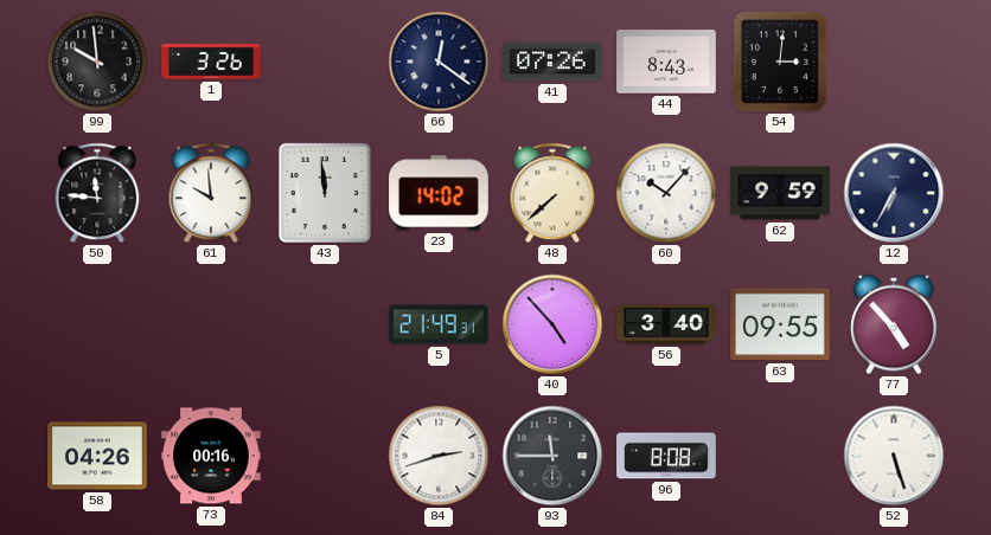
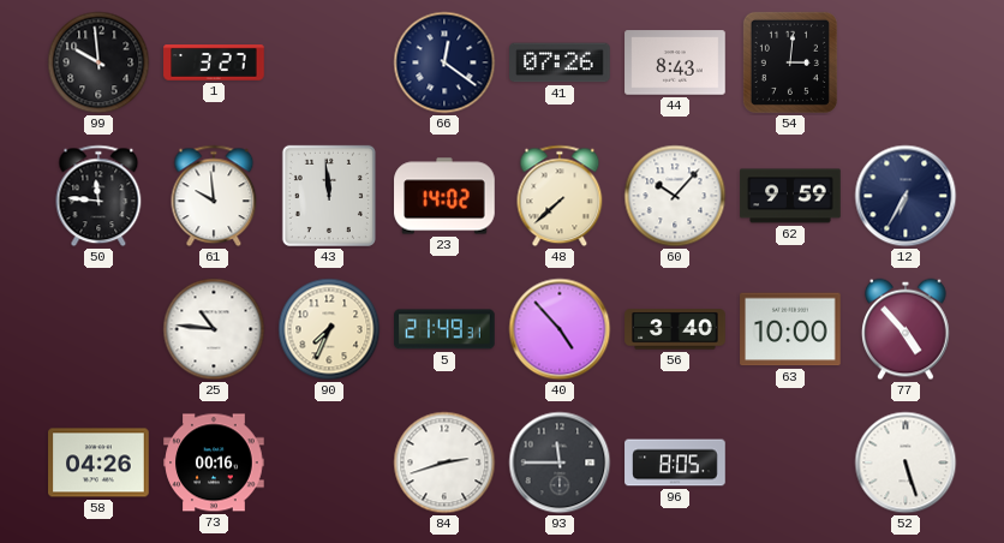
1: 3:26 -> 3:27
25: none -> 10:46
90: none -> 7:34
63: 09:55 -> 10:00
96: 8:08 -> 8:05
